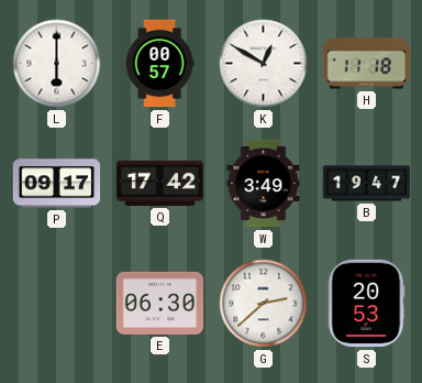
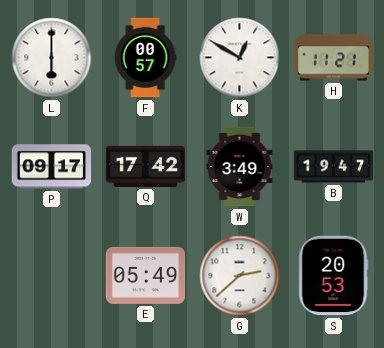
H: 11:18 -> 11:21
E: 06:30 -> 05:49
